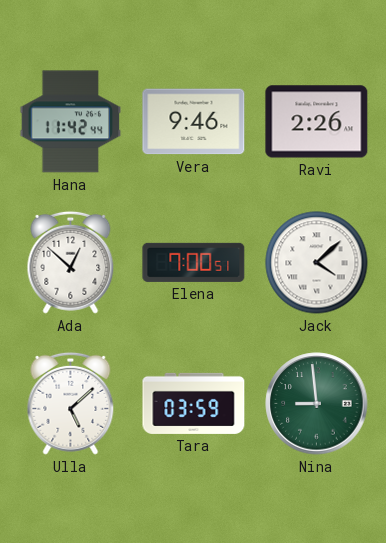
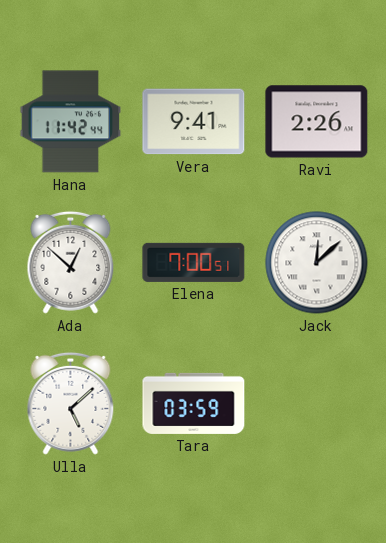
Vera: 9:46 -> 9:41
Jack: 4:08 -> 12:08
Nina: 8:59 -> none
